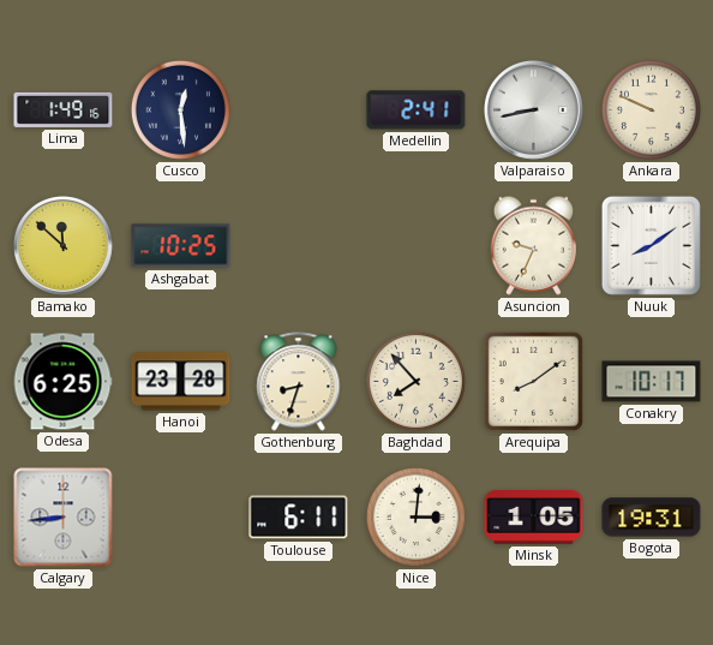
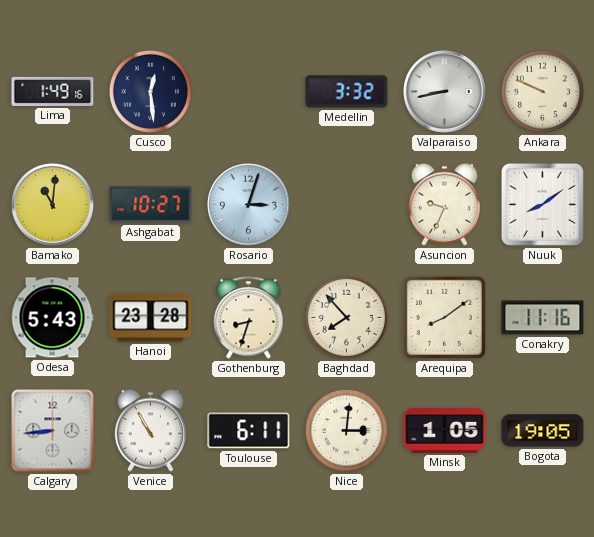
Medellin: 2:41 -> 3:32
Bamako: 11:52 -> 11:01
Ashgabat: 10:25 -> 10:27
Rosario: none -> 3:03
Odesa: 6:25 -> 5:43
Conakry: 10:17 -> 11:16
Venice: none -> 10:55
Bogota: 19:31 -> 19:05
